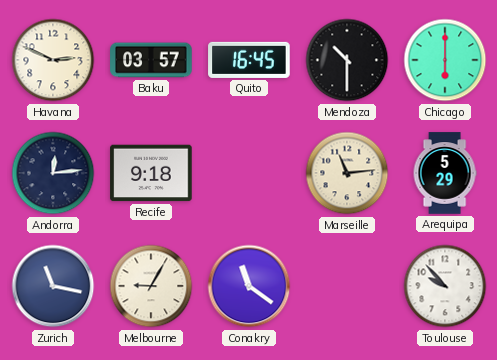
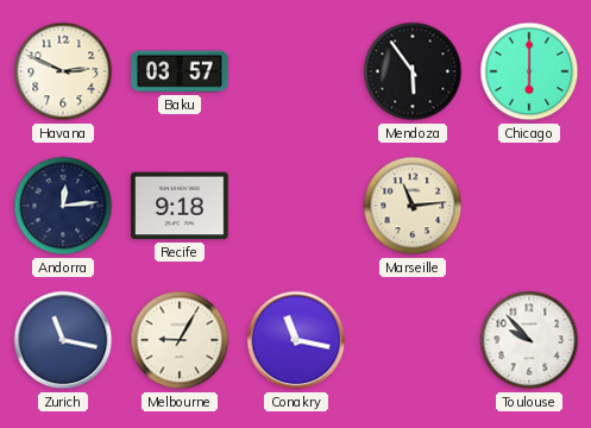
Quito: 16:45 -> none
Mendoza: 10:30 -> 5:54
Arequipa: 5:29 -> none
Conakry: 11:21 -> 11:17
